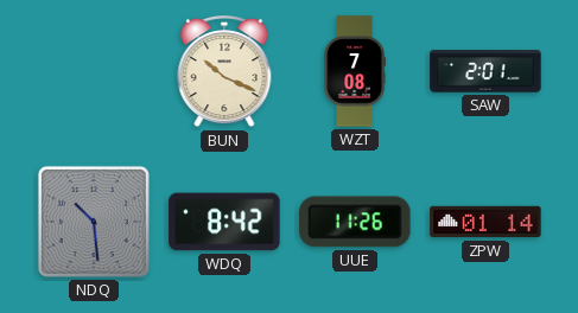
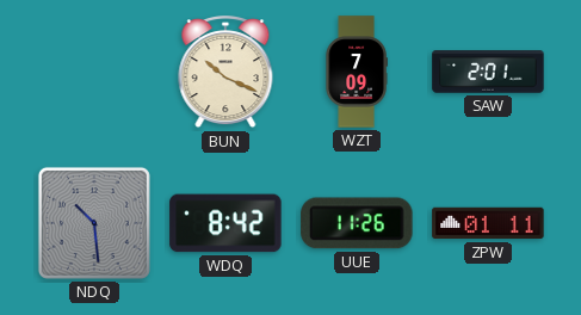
WZT: 7:08 -> 7:09
ZPW: 01:14 -> 01:11
